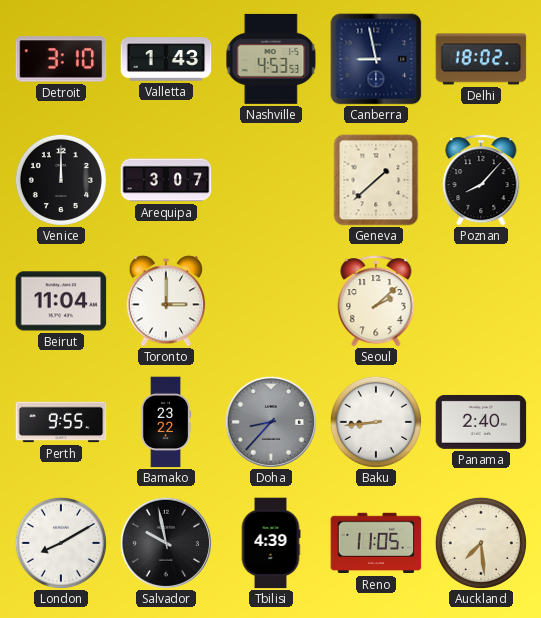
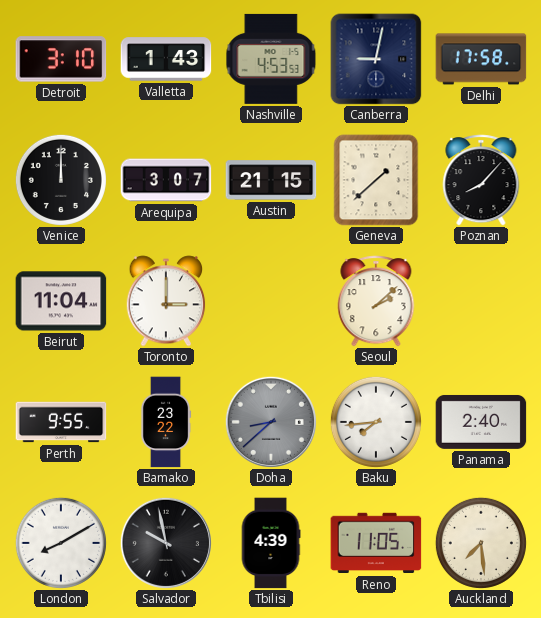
Canberra: 8:58 -> 9:02
Delhi: 18:02 -> 17:58
Austin: none -> 21:15
Doha: 8:37 -> 8:38
Baku: 8:44 -> 7:44
